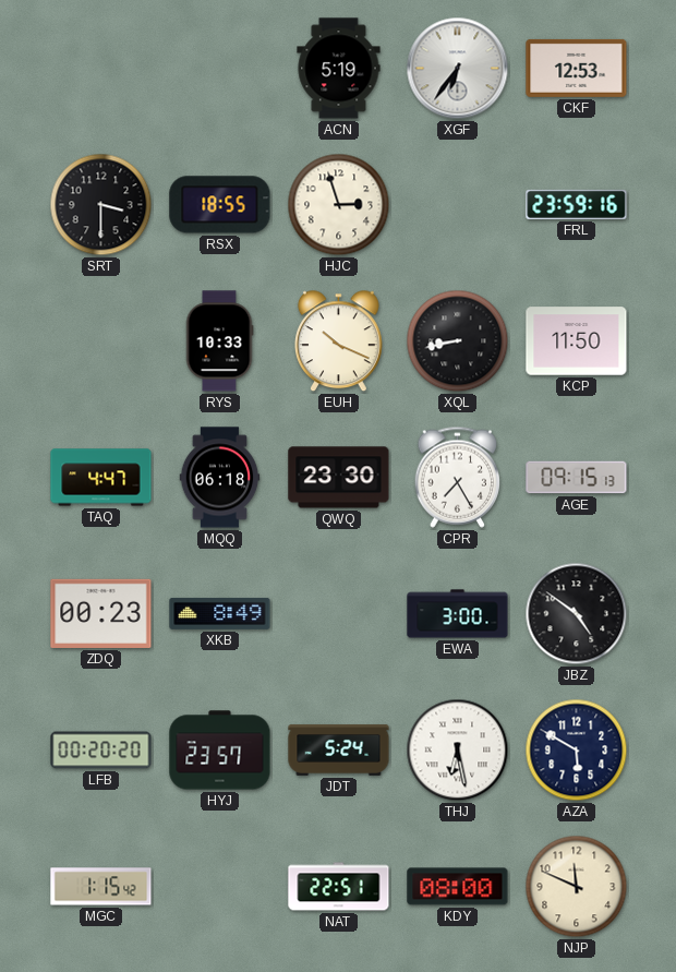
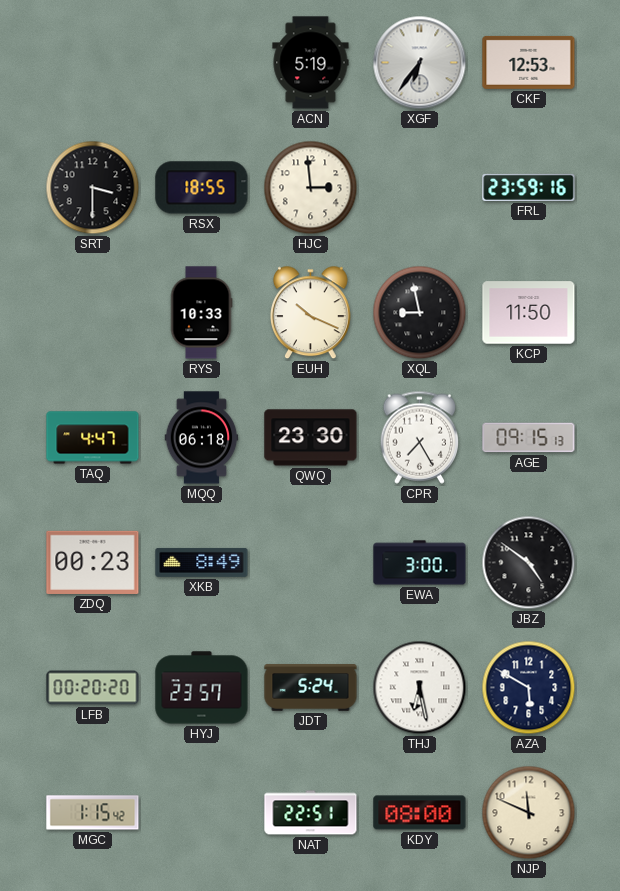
HJC: 2:57 -> 2:59
XQL: 8:43 -> 8:58
